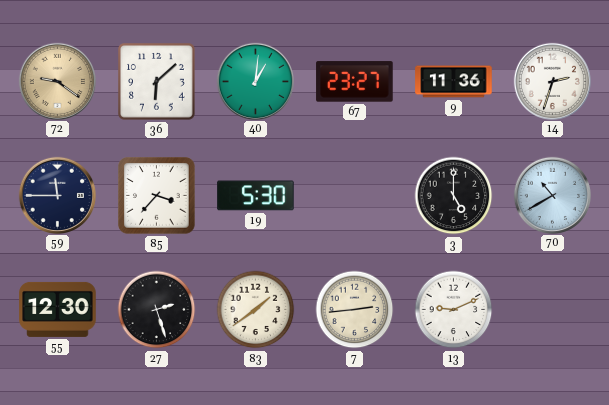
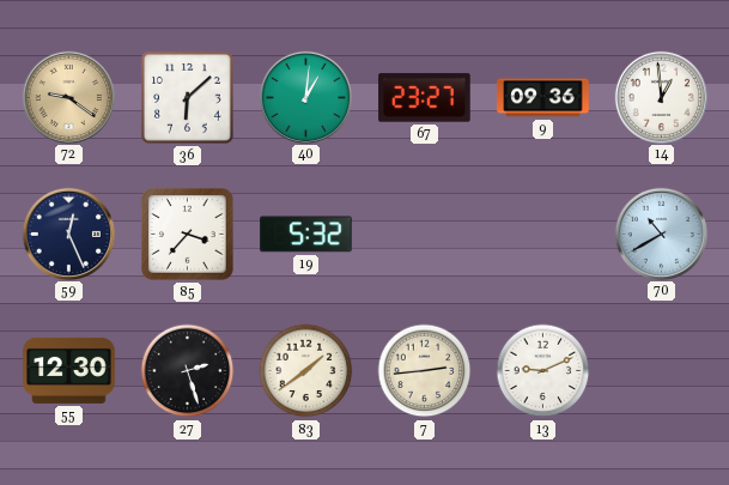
9: 11:36 -> 09:36
14: 2:33 -> 12:59
59: 11:45 -> 12:26
19: 5:30 -> 5:32
3: 5:00 -> none
